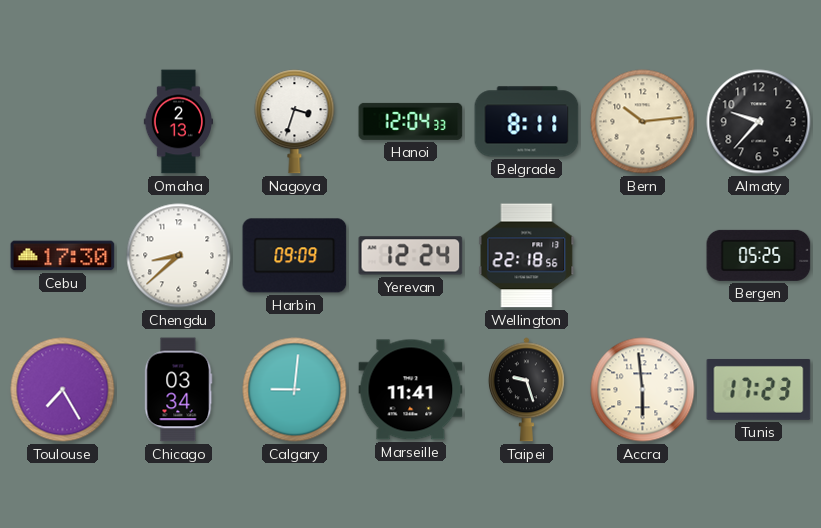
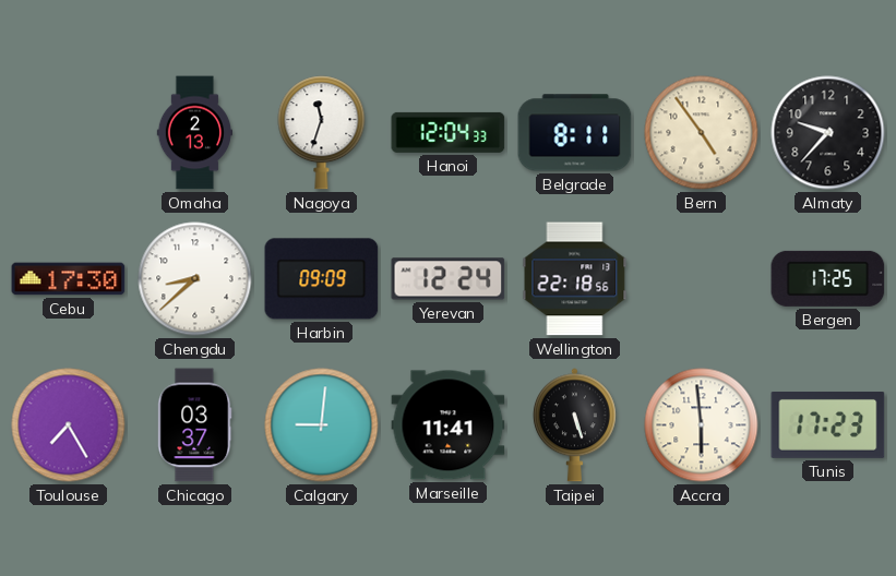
Nagoya: 3:33 -> 11:33
Bern: 10:14 -> 4:54
Bergen: 05:25 -> 17:25
Chicago: 03:34 -> 03:37
Taipei: 9:27 -> 5:27
